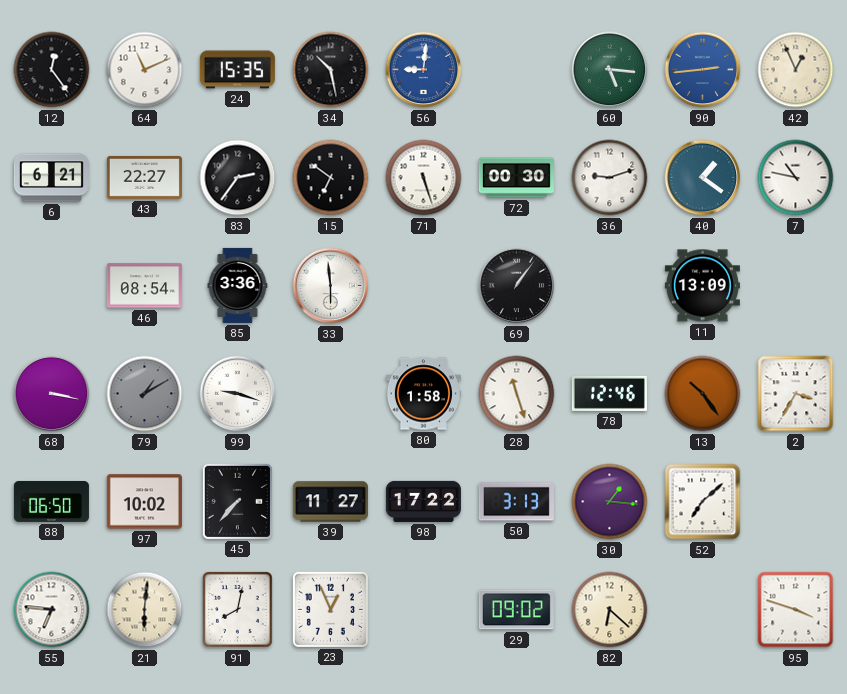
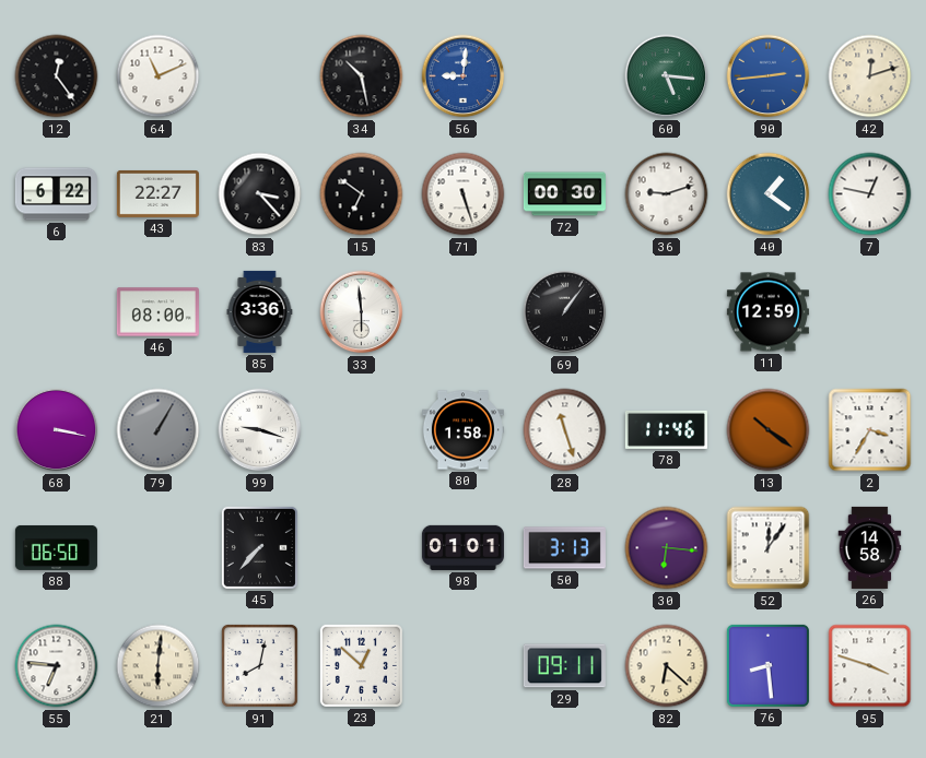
24: 15:35 -> none
42: 12:56 -> 12:12
6: 6:21 -> 6:22
83: 2:36 -> 3:23
7: 10:47 -> 12:47
46: 08:54 -> 08:00
11: 13:09 -> 12:59
79: 1:10 -> 1:05
78: 12:46 -> 11:46
13: 10:24 -> 10:21
97: 10:02 -> none
39: 11:27 -> none
98: 17:22 -> 01:01
30: 1:16 -> 6:16
52: 7:08 -> 12:06
26: none -> 14:58
23: 12:56 -> 12:52
29: 09:02 -> 09:11
76: none -> 8:29
